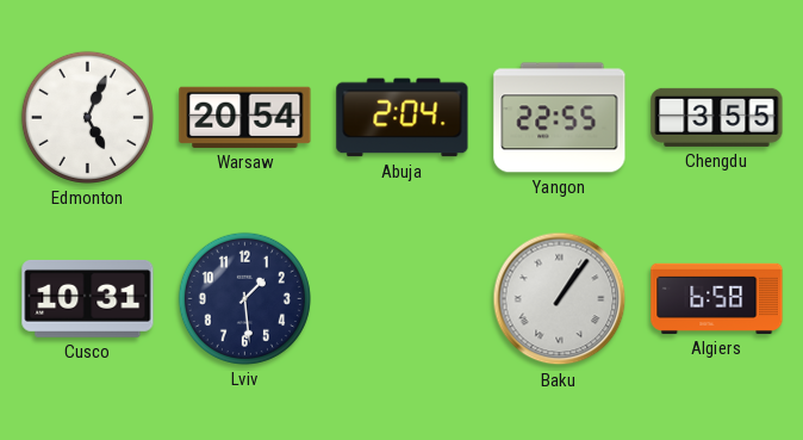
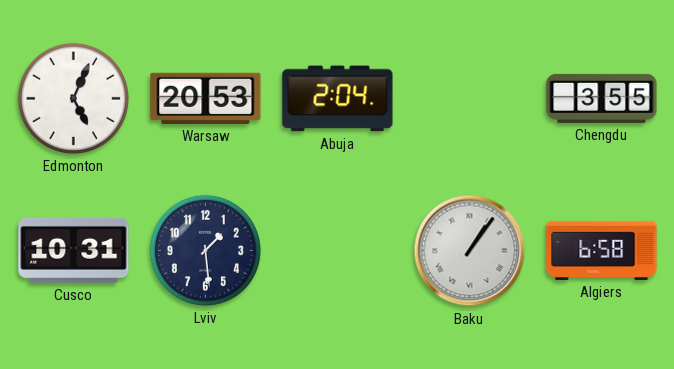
Warsaw: 20:54 -> 20:53
Yangon: 22:55 -> none
